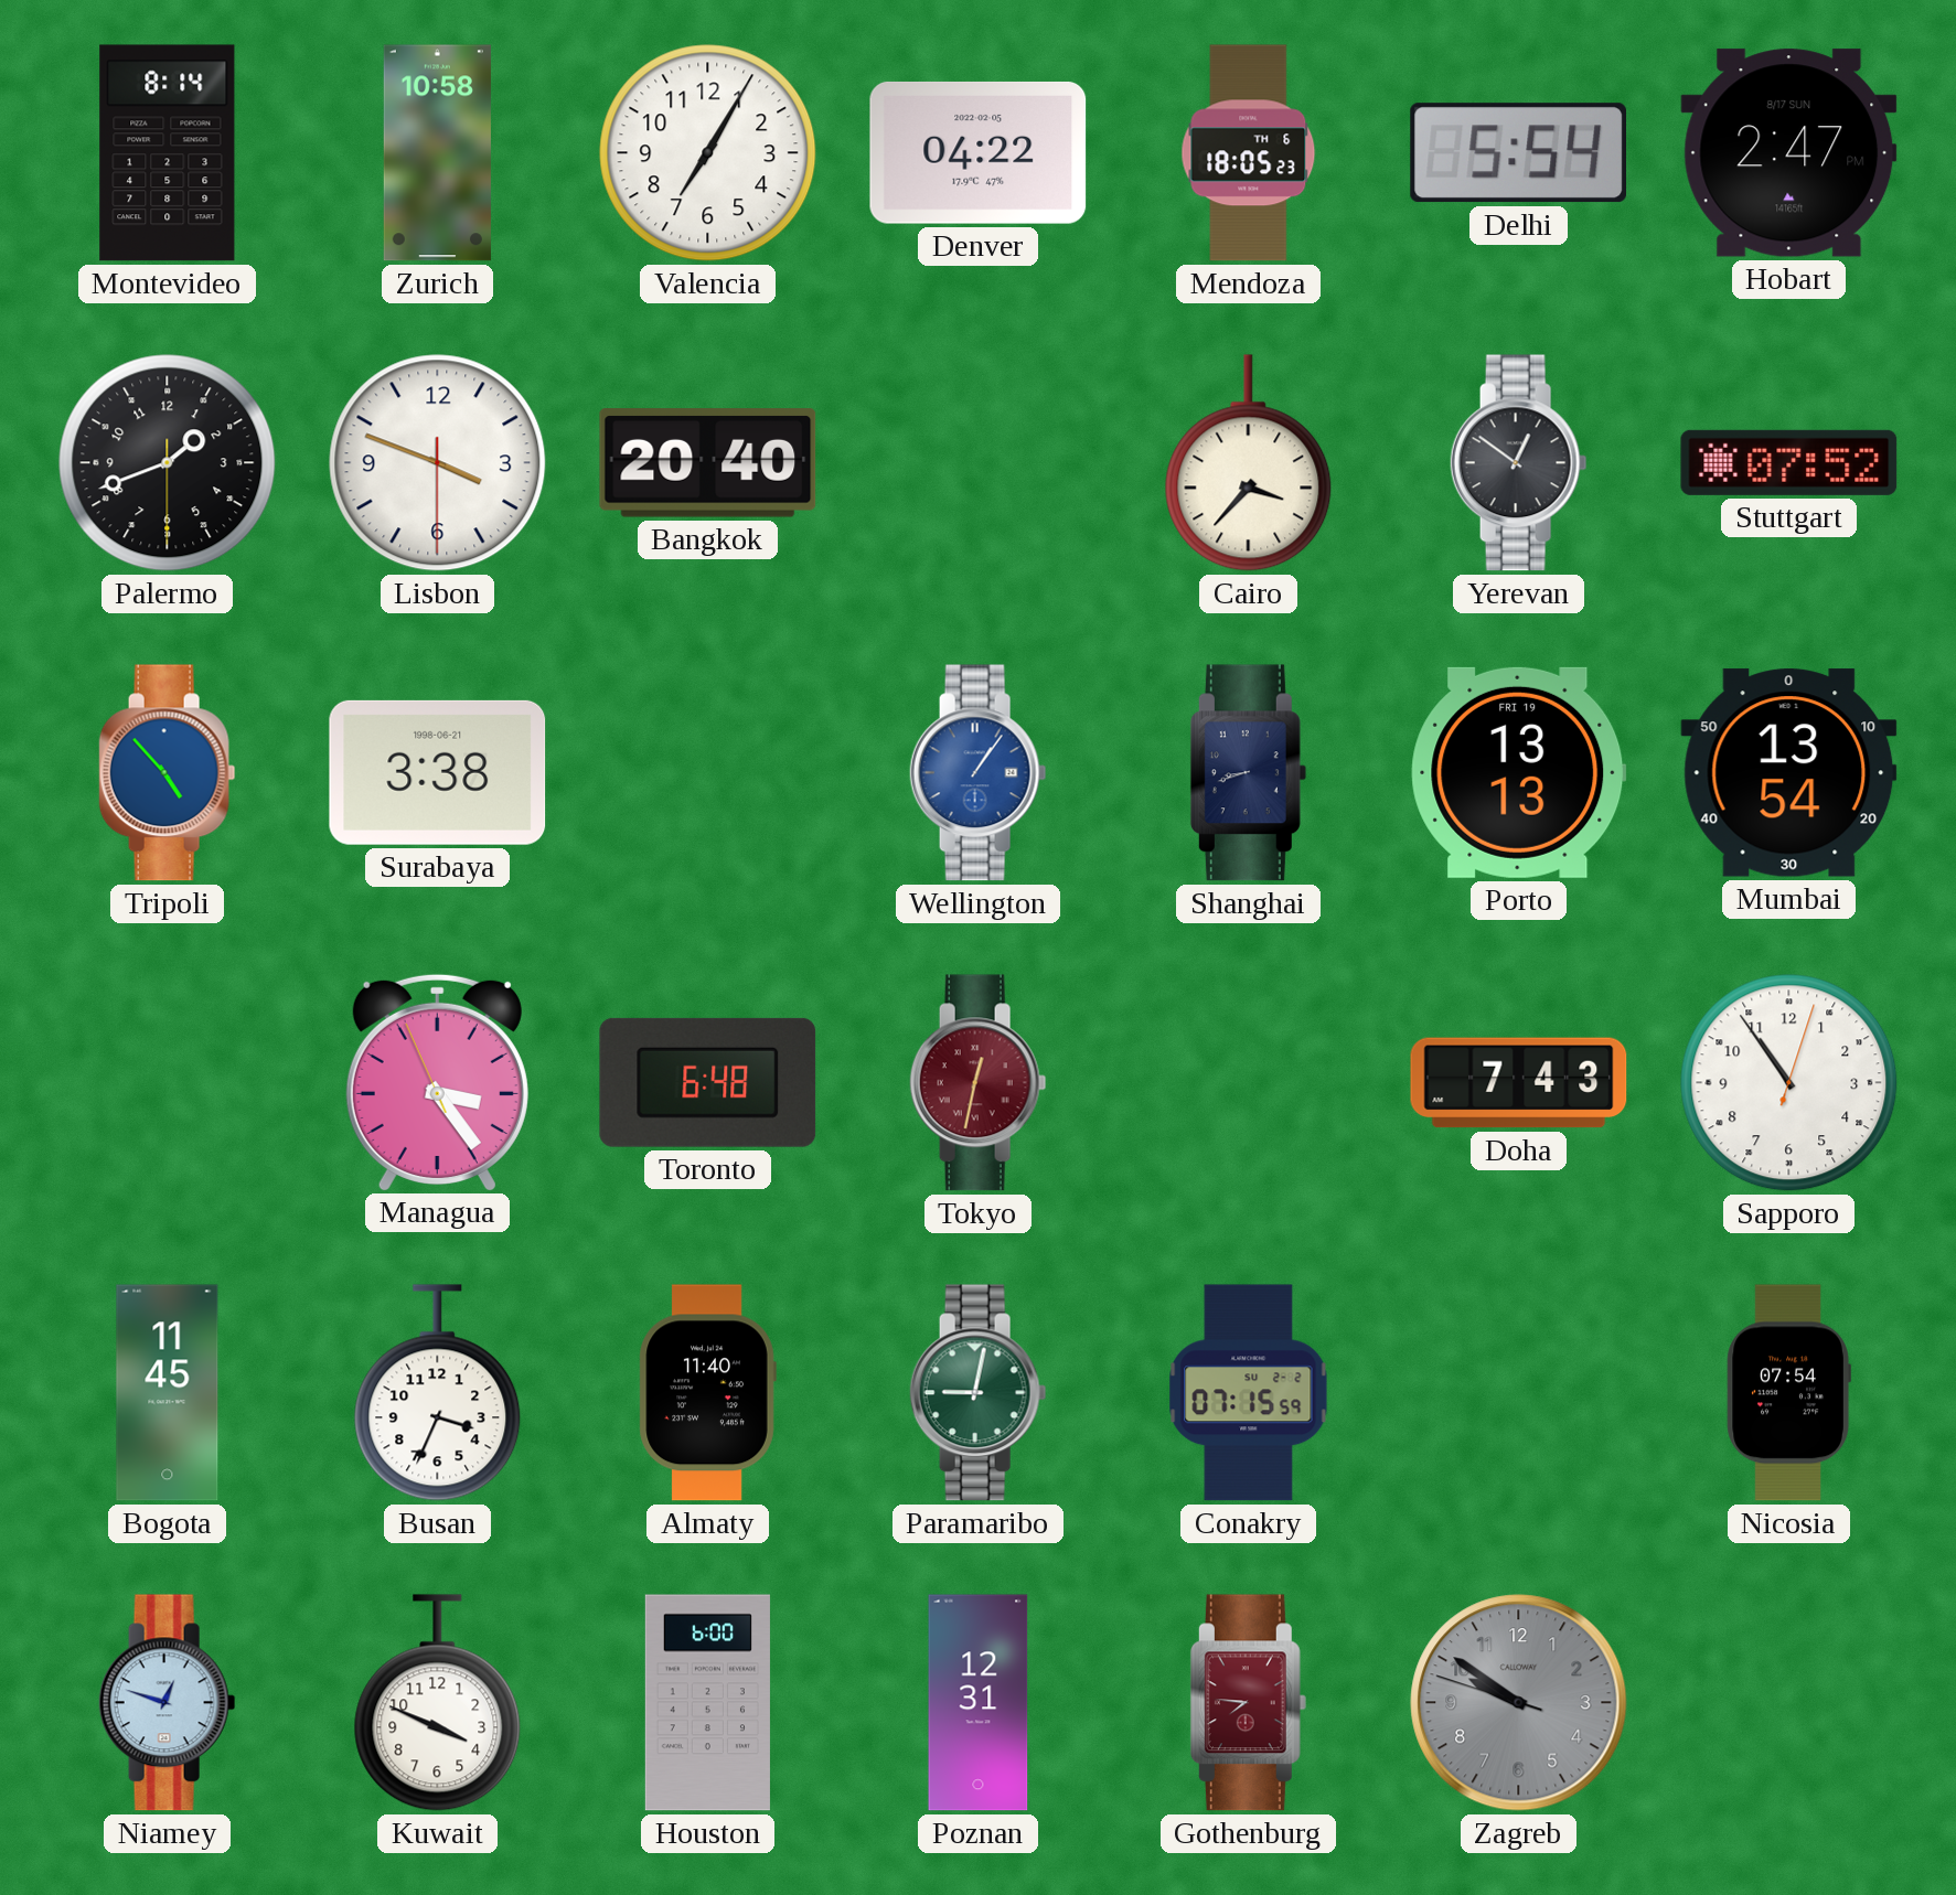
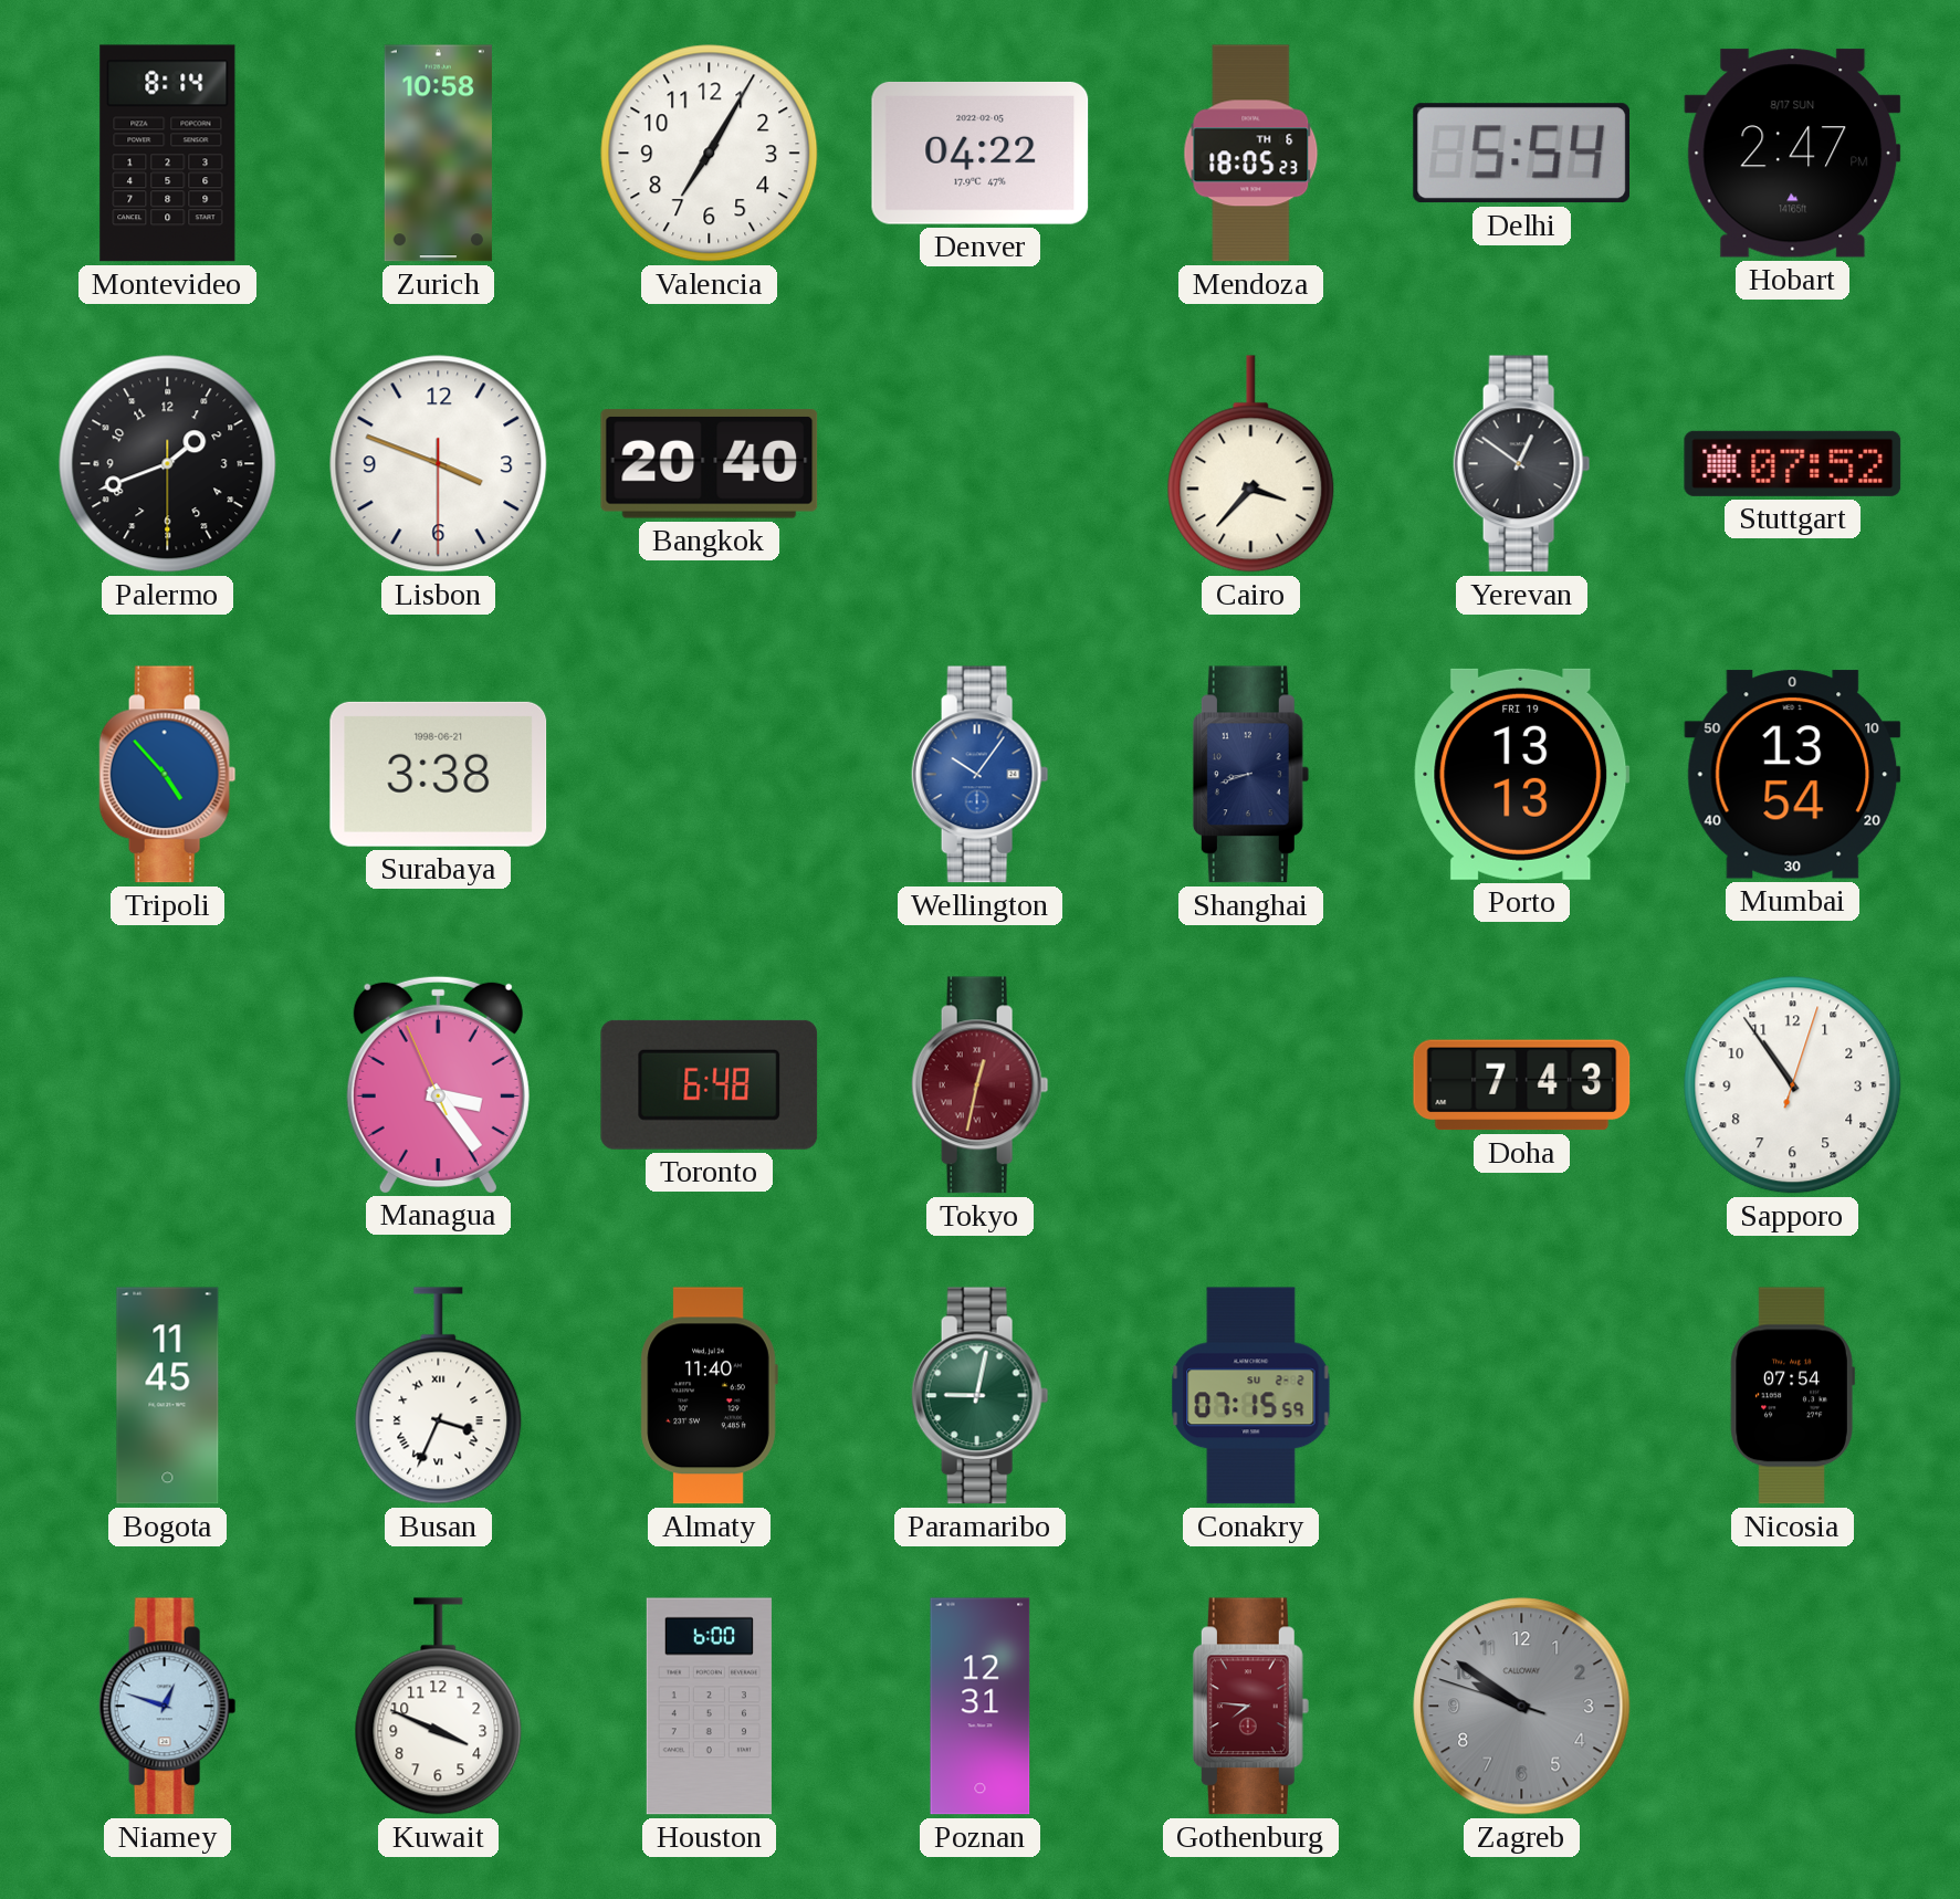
Wellington: 1:06 -> 10:06
Busan numerals: Arabic -> Roman
